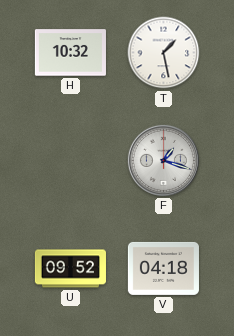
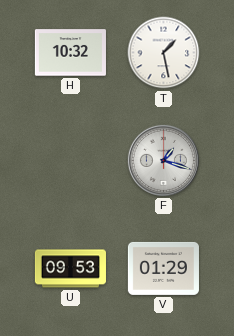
U: 09:52 -> 09:53
V: 04:18 -> 01:29
